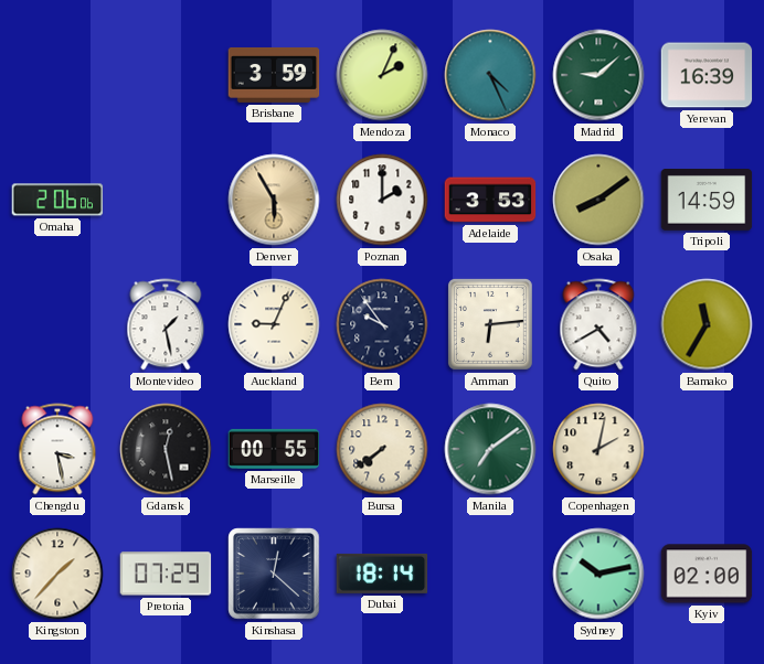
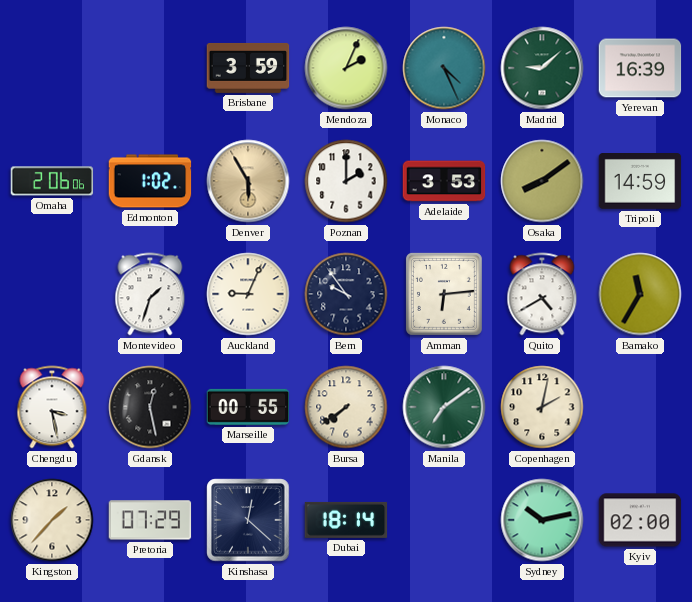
Edmonton: none -> 1:02
Montevideo: 1:28 -> 1:33
